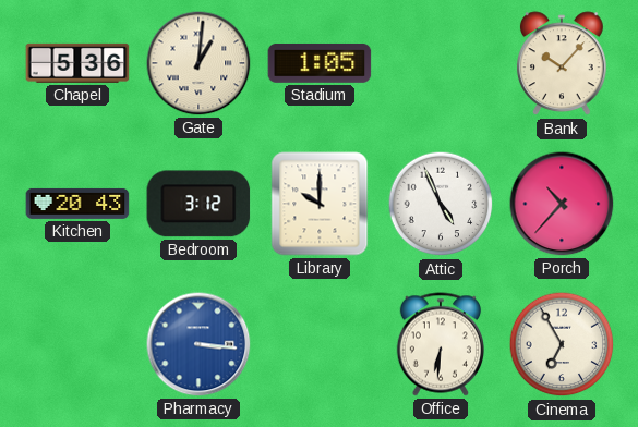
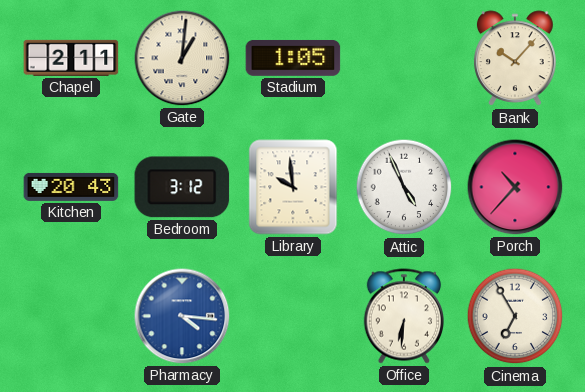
Chapel: 5:36 -> 2:11
Library: 10:00 -> 9:59
Pharmacy: 3:16 -> 4:16
